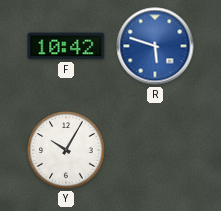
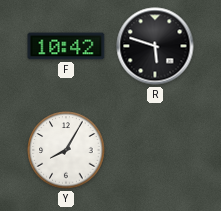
R dial: blue -> black
Y: 10:05 -> 8:05
